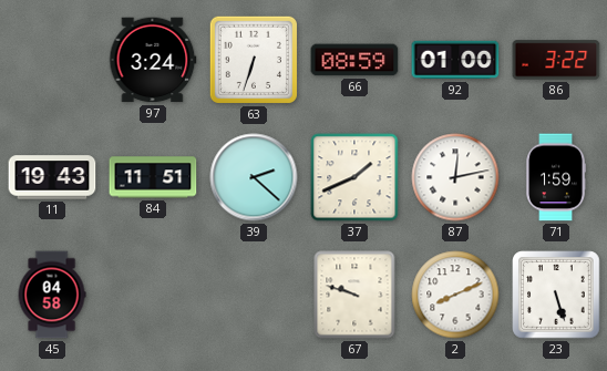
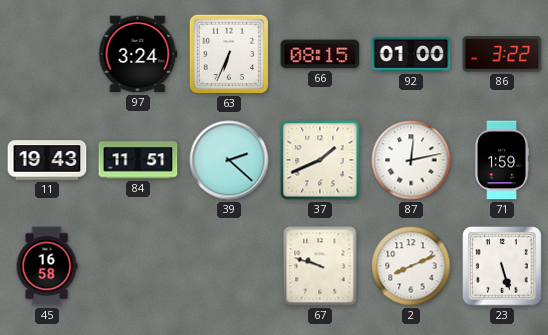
63: 6:33 -> 6:34
66: 08:59 -> 08:15
45: 04:58 -> 16:58
